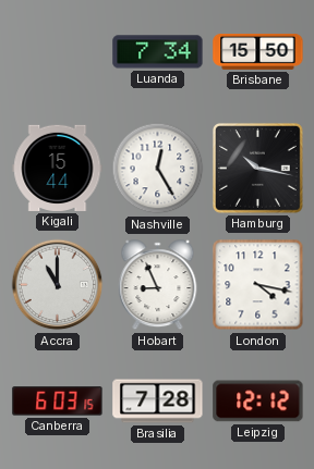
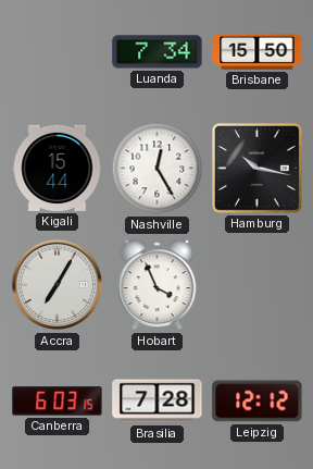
Accra: 11:00 -> 7:05
Hobart: 8:56 -> 3:56
London: 4:17 -> none
